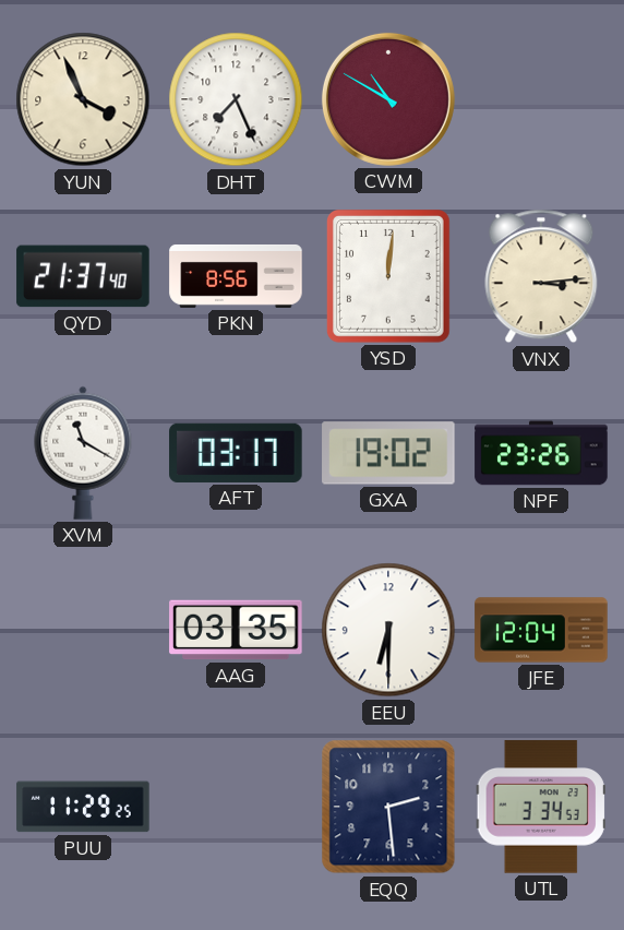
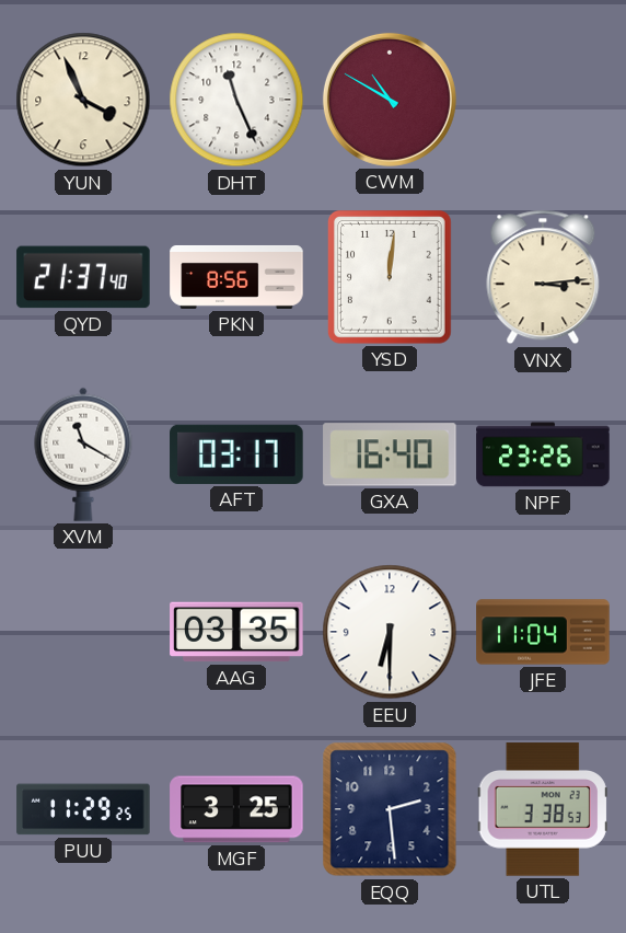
DHT: 7:26 -> 11:26
GXA: 19:02 -> 16:40
JFE: 12:04 -> 11:04
MGF: none -> 3:25
UTL: 3:34 -> 3:38
